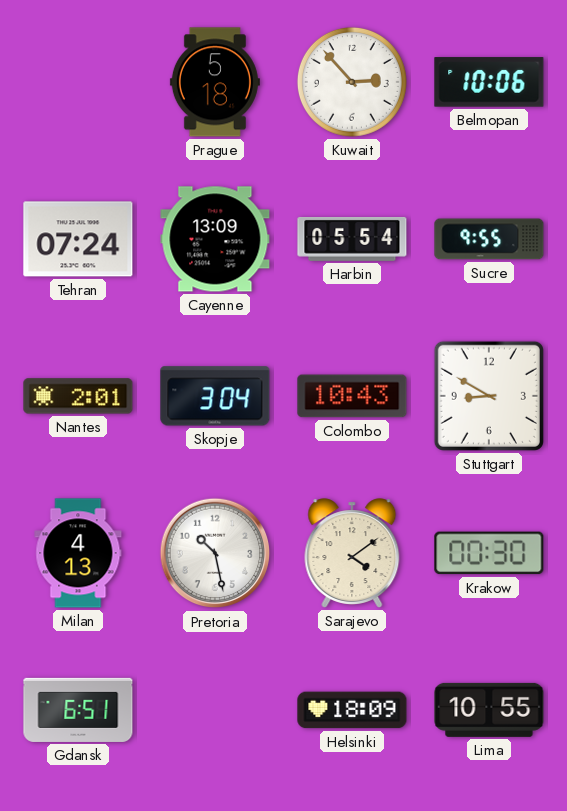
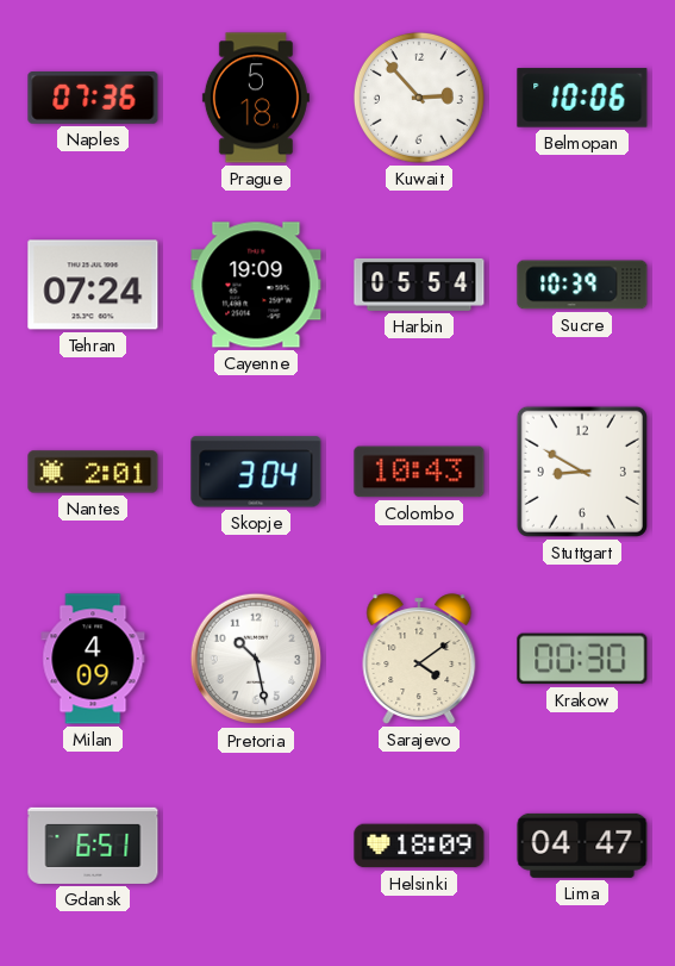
Naples: none -> 07:36
Cayenne: 13:09 -> 19:09
Sucre: 9:55 -> 10:39
Milan: 4:13 -> 4:09
Lima: 10:55 -> 04:47
